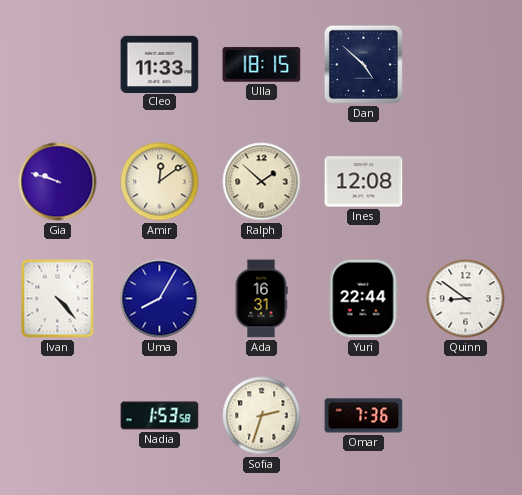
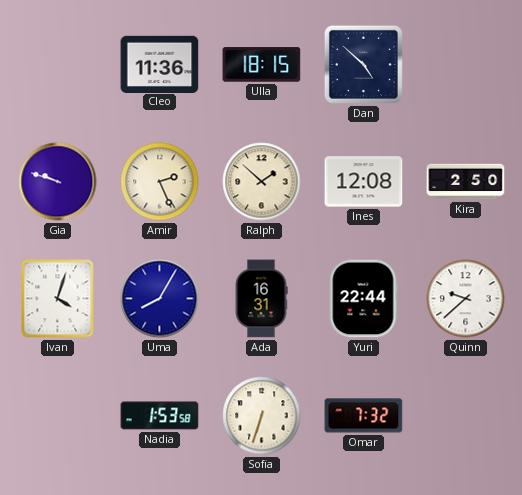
Cleo: 11:33 -> 11:36
Amir: 12:09 -> 2:26
Kira: none -> 2:50
Ivan: 4:23 -> 4:03
Quinn: 8:51 -> 9:38
Sofia: 2:33 -> 6:33
Omar: 7:36 -> 7:32
